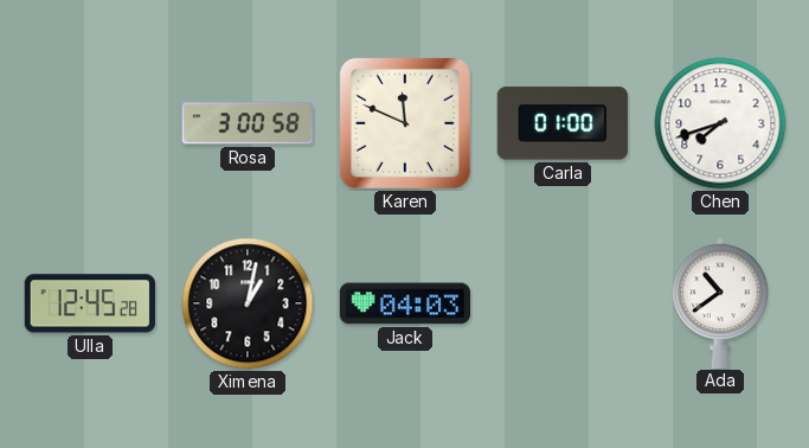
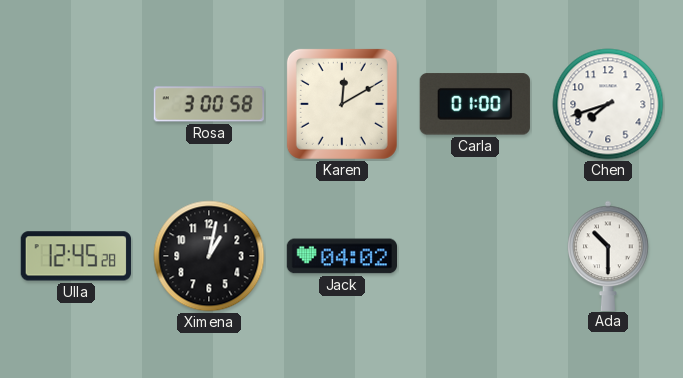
Karen: 11:49 -> 12:10
Jack: 04:03 -> 04:02
Ada: 10:39 -> 10:30
